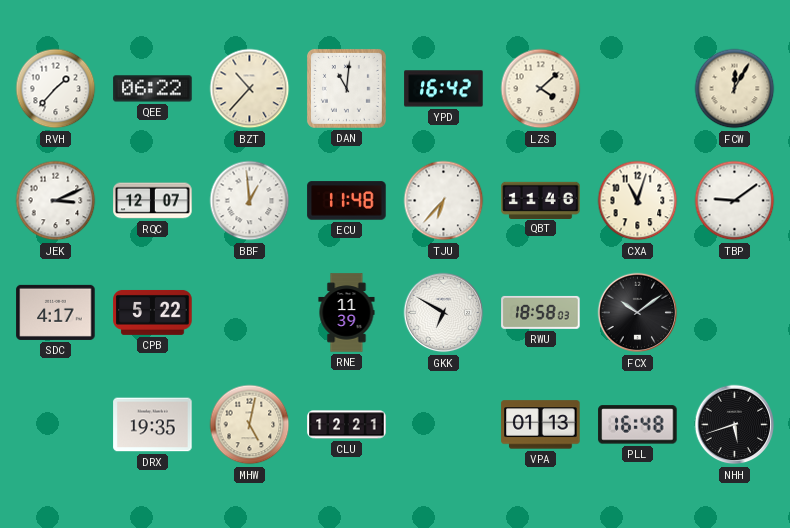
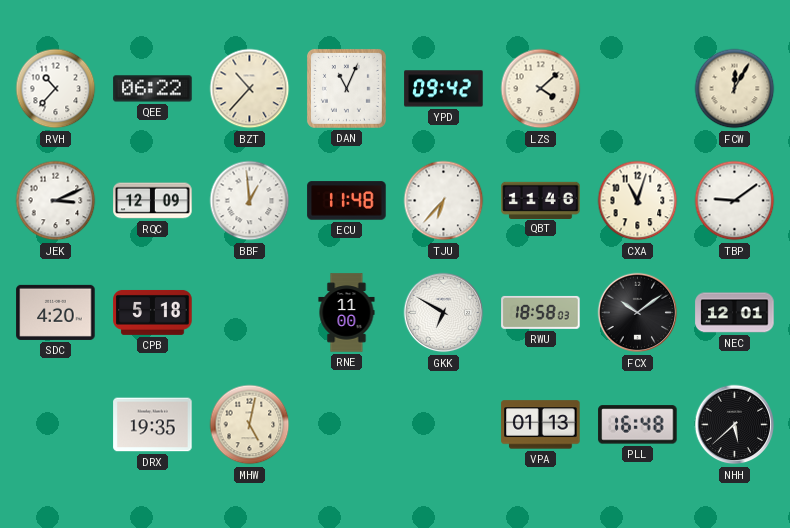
RVH: 1:37 -> 10:37
DAN: 11:01 -> 11:04
YPD: 16:42 -> 09:42
RQC: 12:07 -> 12:09
SDC: 4:17 -> 4:20
CPB: 5:22 -> 5:18
RNE: 11:39 -> 11:00
NEC: none -> 12:01
CLU: 12:21 -> none
NHH: 5:42 -> 5:38
